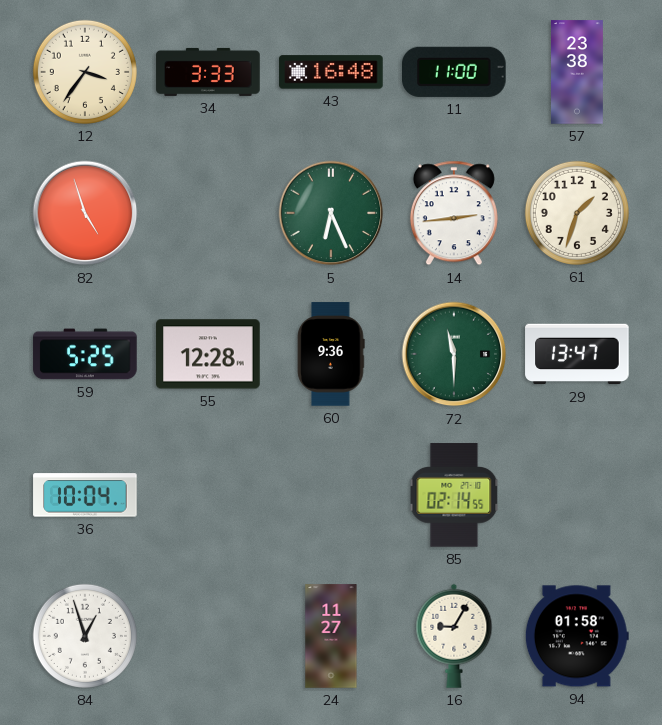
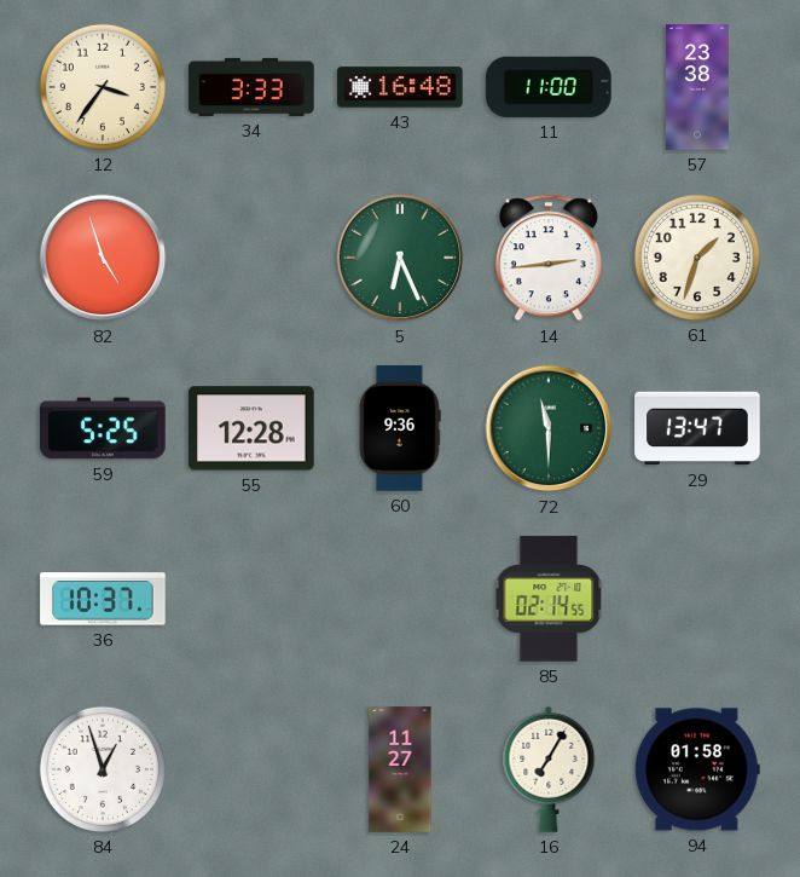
36: 10:04 -> 10:37
16: 9:05 -> 7:05
